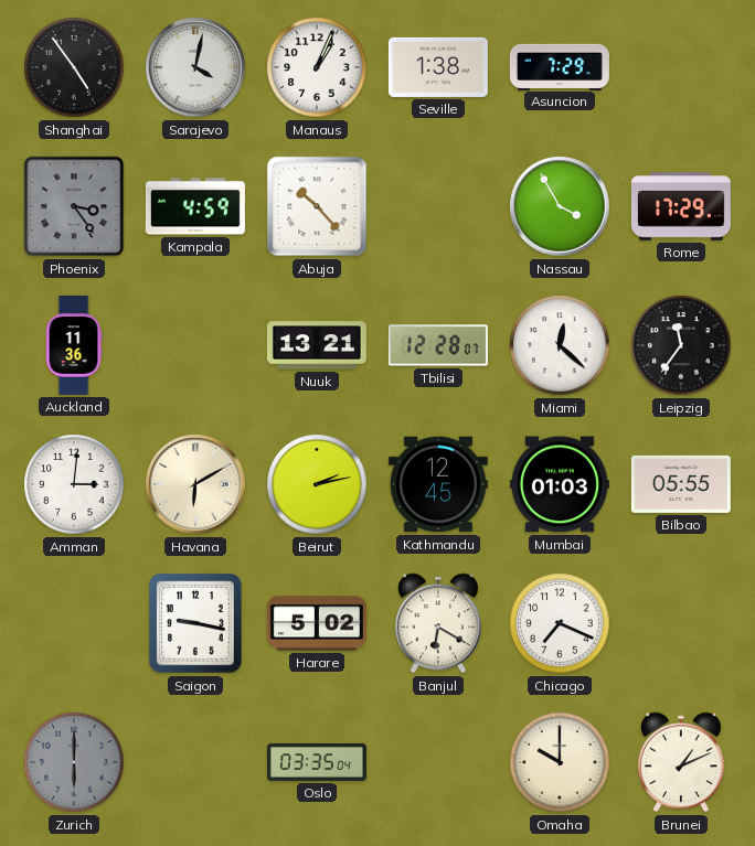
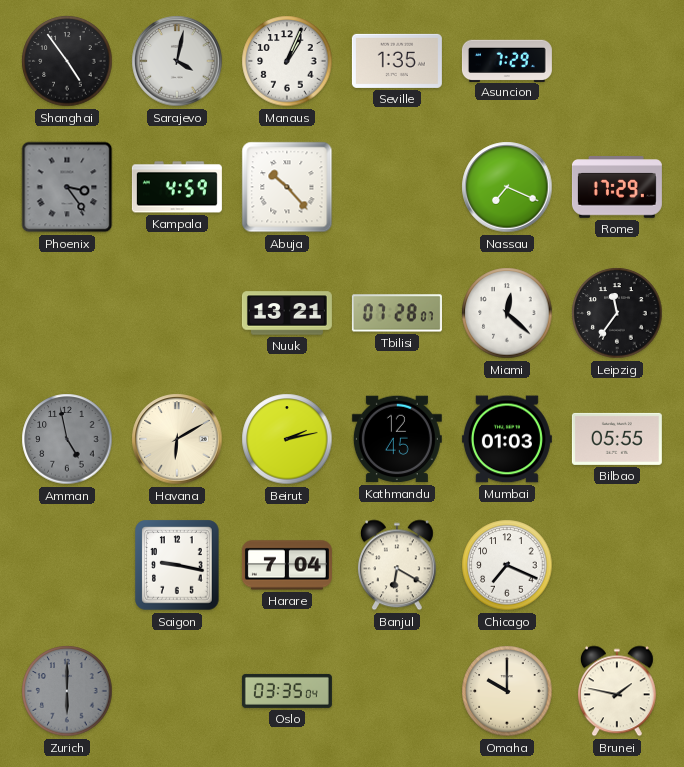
Seville: 1:38 -> 1:35
Nassau: 3:55 -> 7:19
Auckland: 11:36 -> none
Tbilisi: 12:28 -> 07:28
Amman: 3:01 -> 4:58
Amman dial: white -> grey
Harare: 5:02 -> 7:04
Brunei: 1:11 -> 1:47
